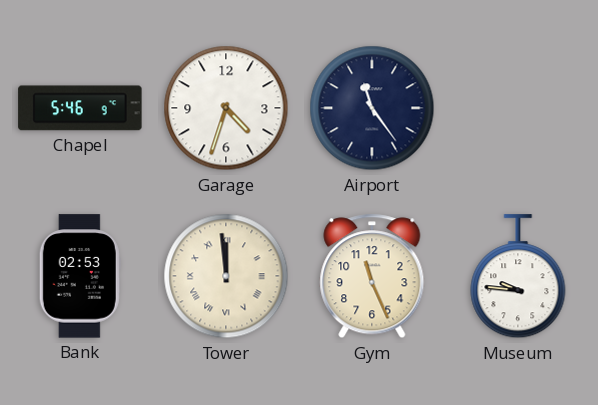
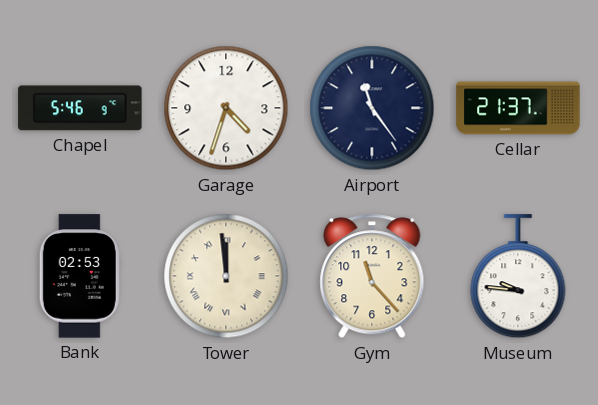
Cellar: none -> 21:37
Gym: 11:26 -> 11:23
